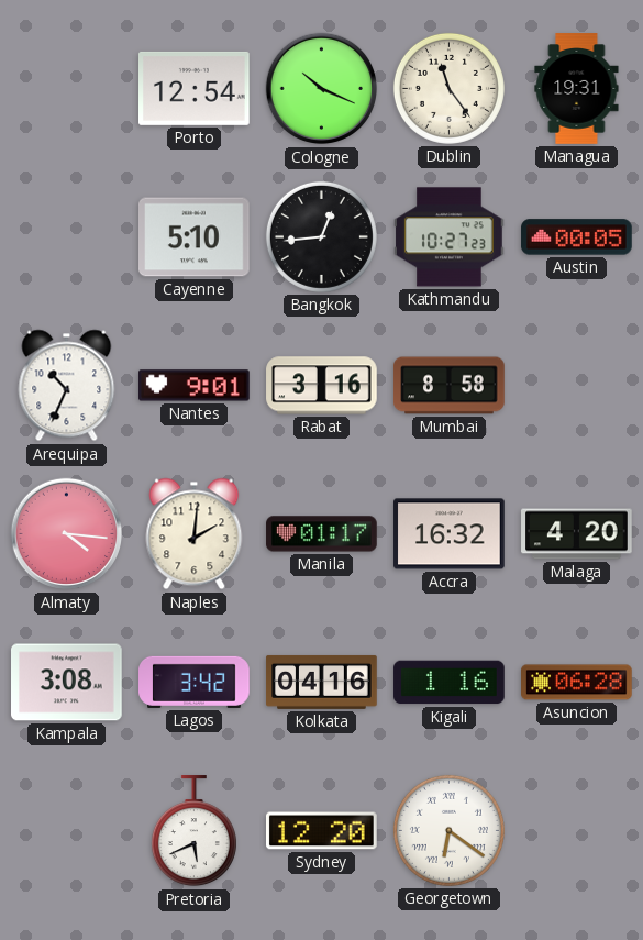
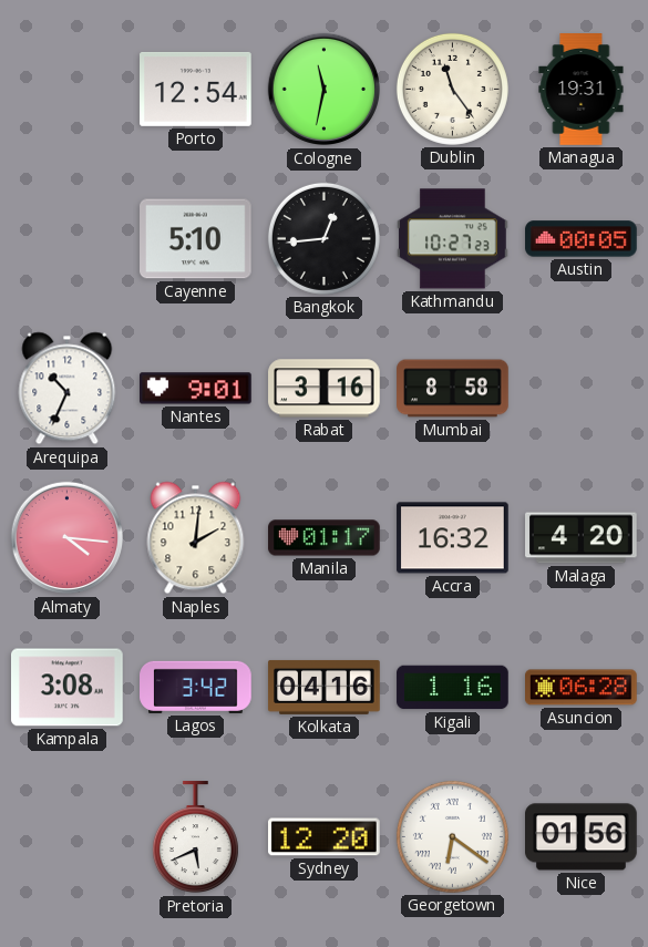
Cologne: 10:19 -> 11:32
Nice: none -> 01:56
